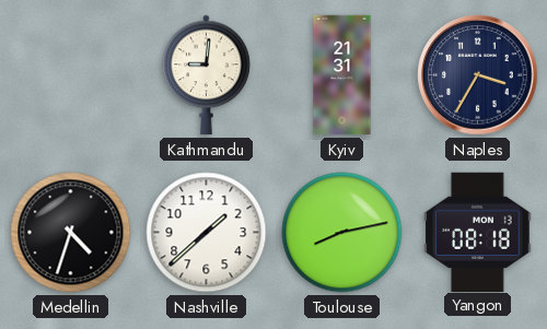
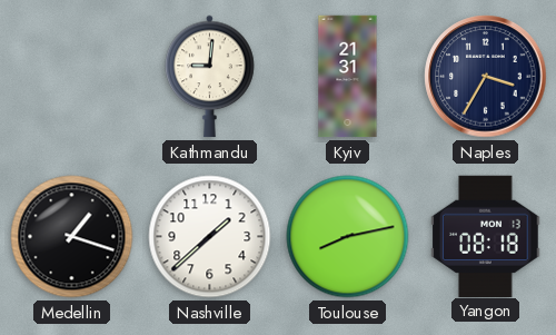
Medellin: 4:33 -> 1:18
